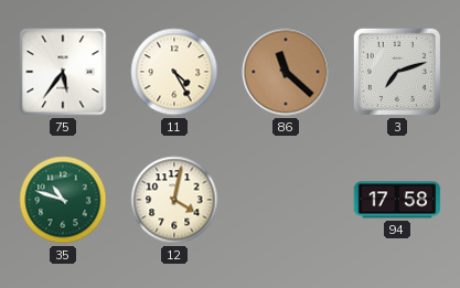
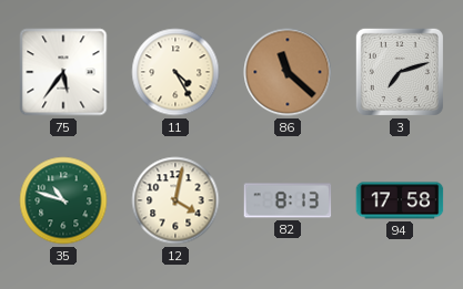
82: none -> 8:13
